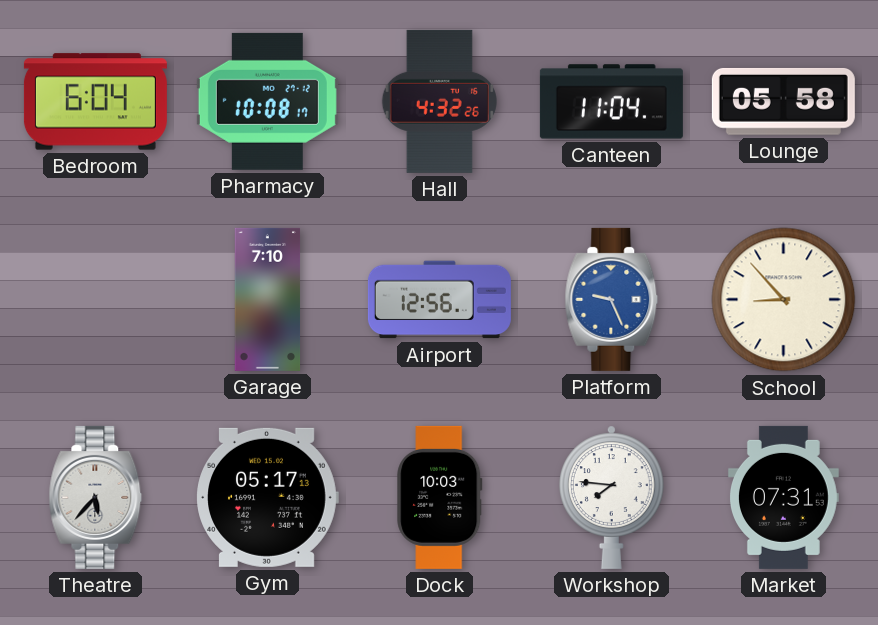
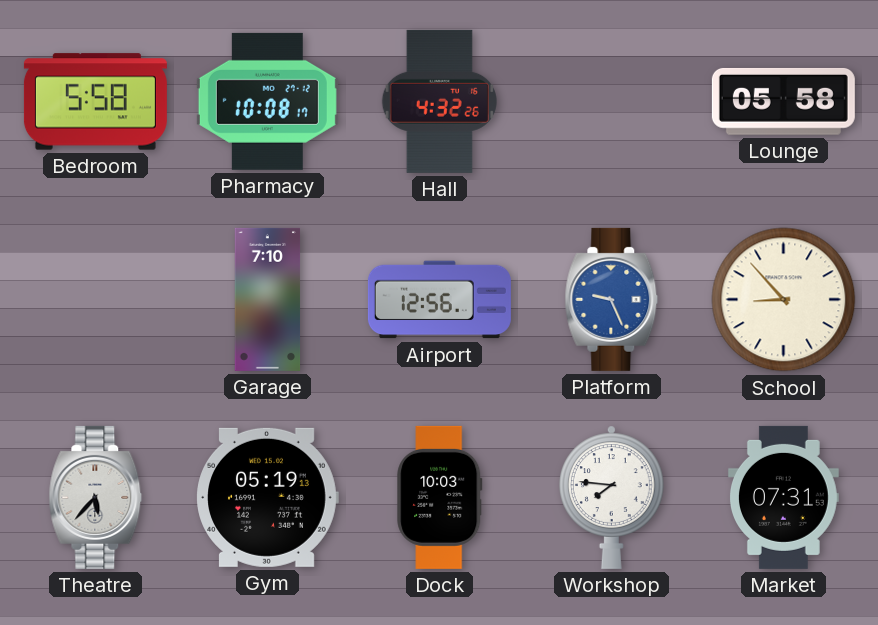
Bedroom: 6:04 -> 5:58
Canteen: 11:04 -> none
Gym: 05:17 -> 05:19
